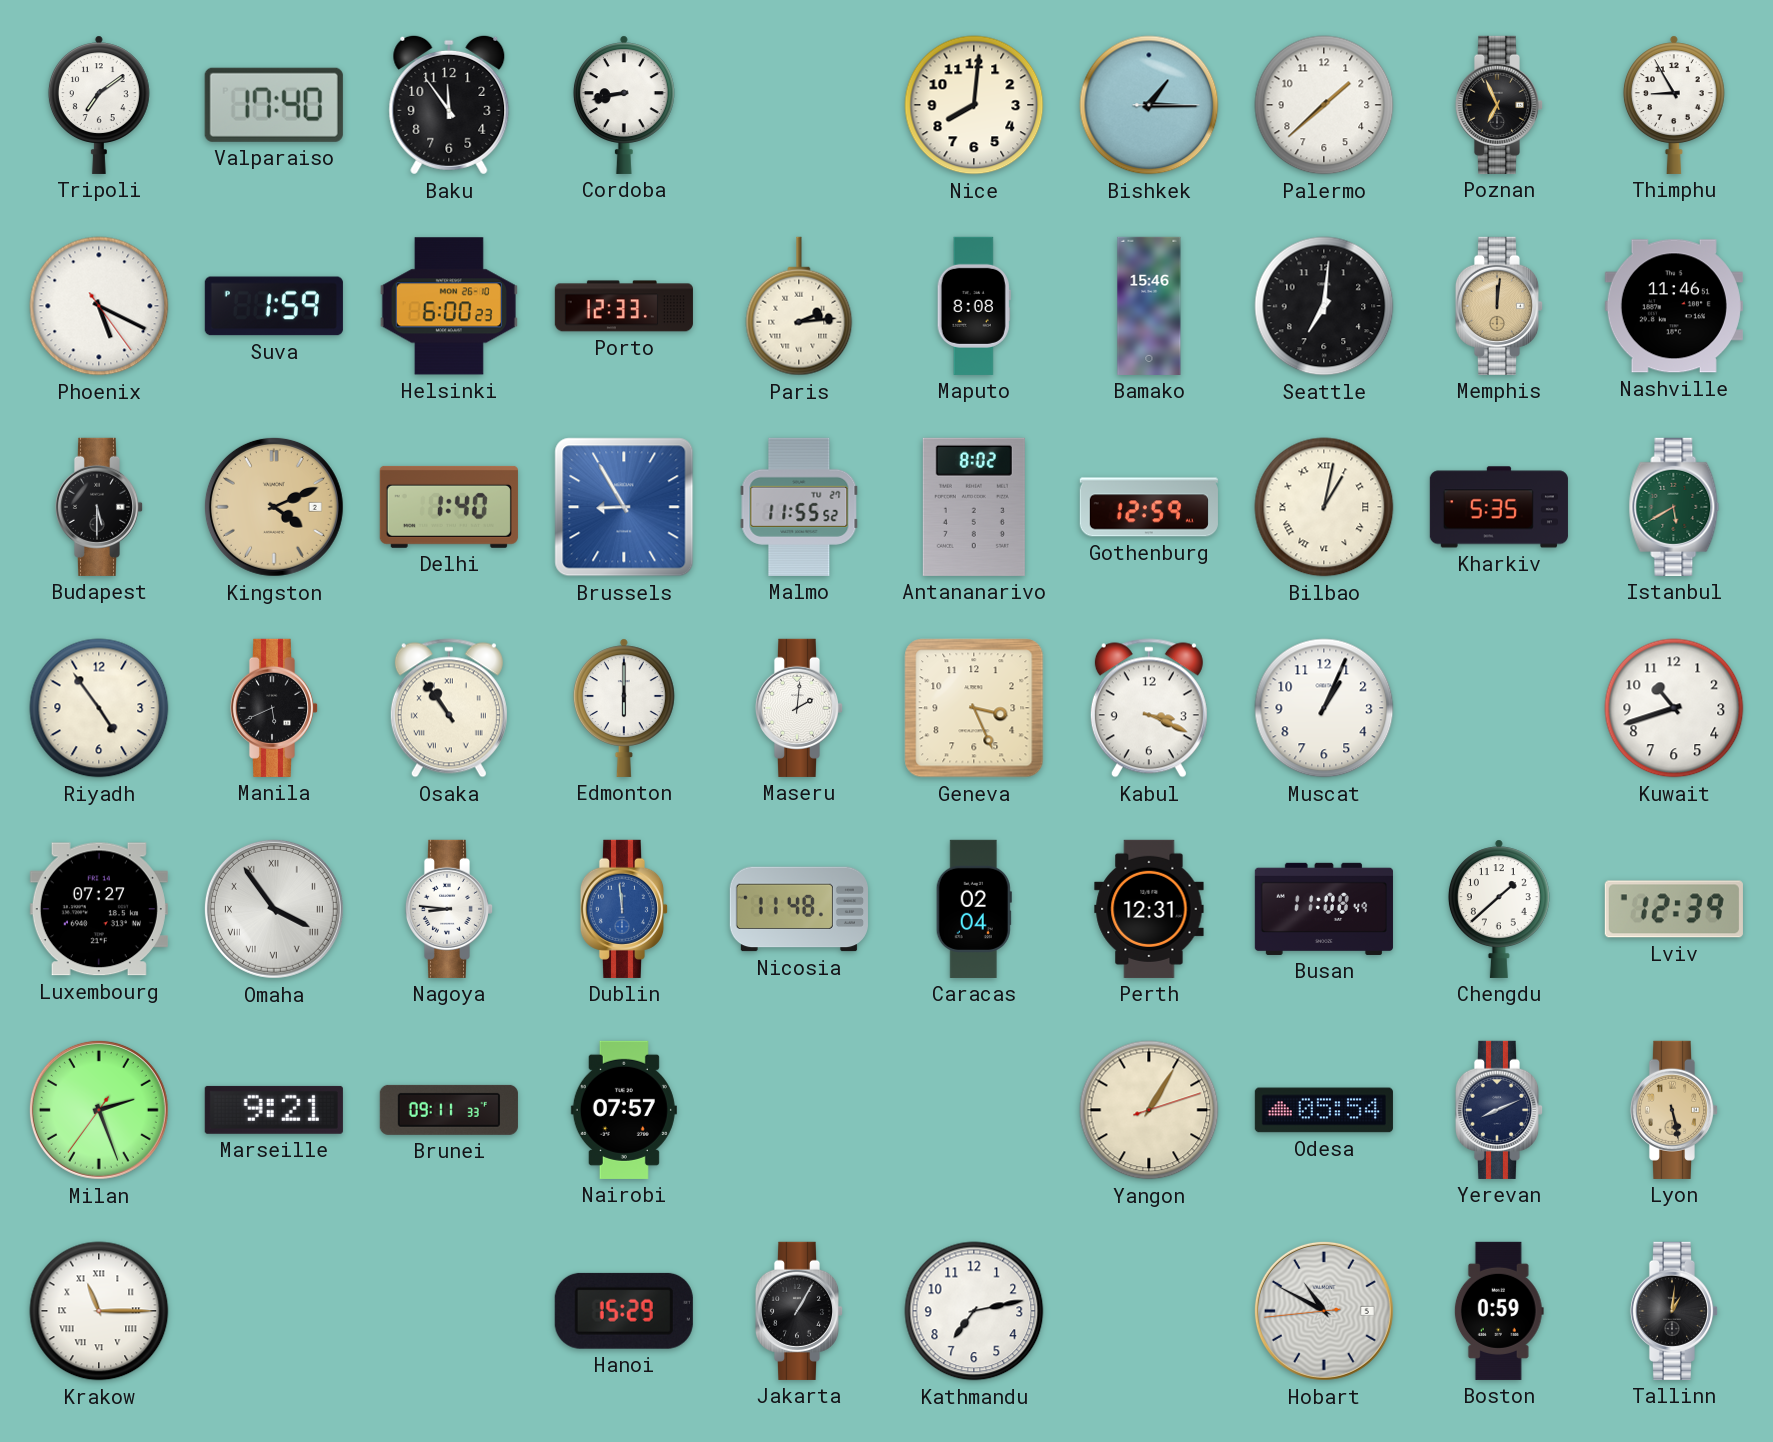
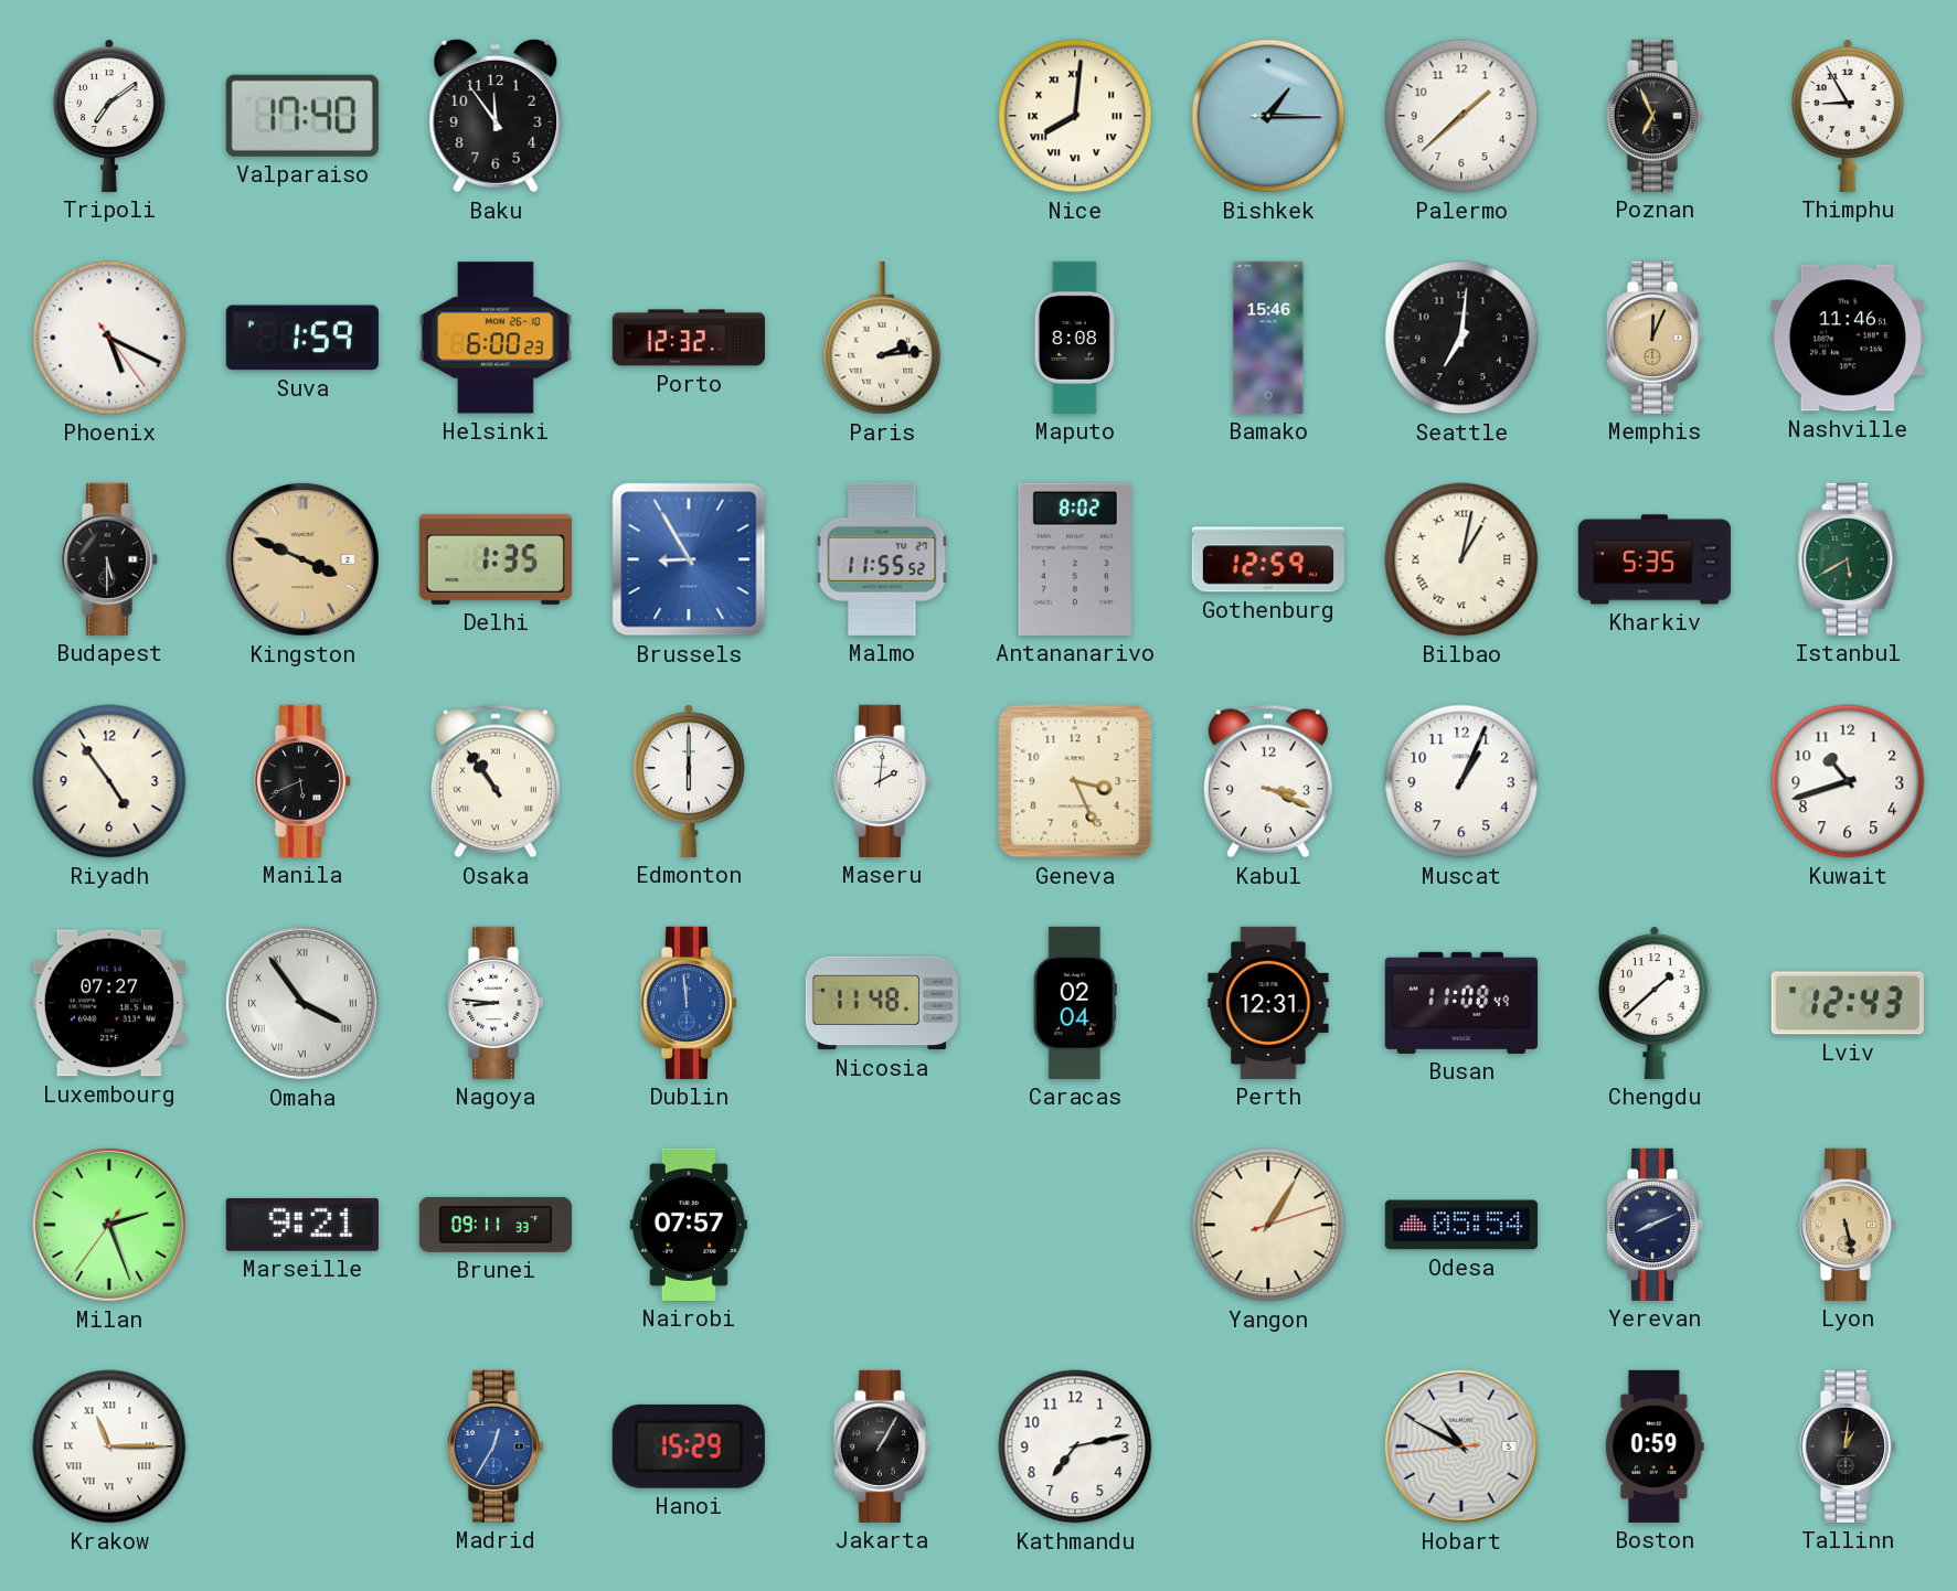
Cordoba: 8:43 -> none
Nice numerals: Arabic -> Roman
Porto: 12:33 -> 12:32
Memphis: 12:01 -> 12:04
Kingston: 4:11 -> 3:49
Delhi: 1:40 -> 1:35
Lviv: 12:39 -> 12:43
Madrid: none -> 12:35
